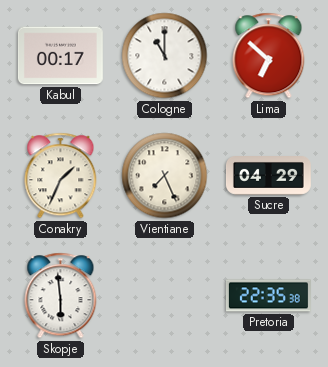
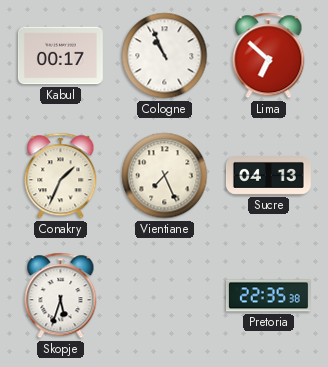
Cologne: 11:00 -> 10:56
Sucre: 04:29 -> 04:13
Skopje: 5:59 -> 5:33
